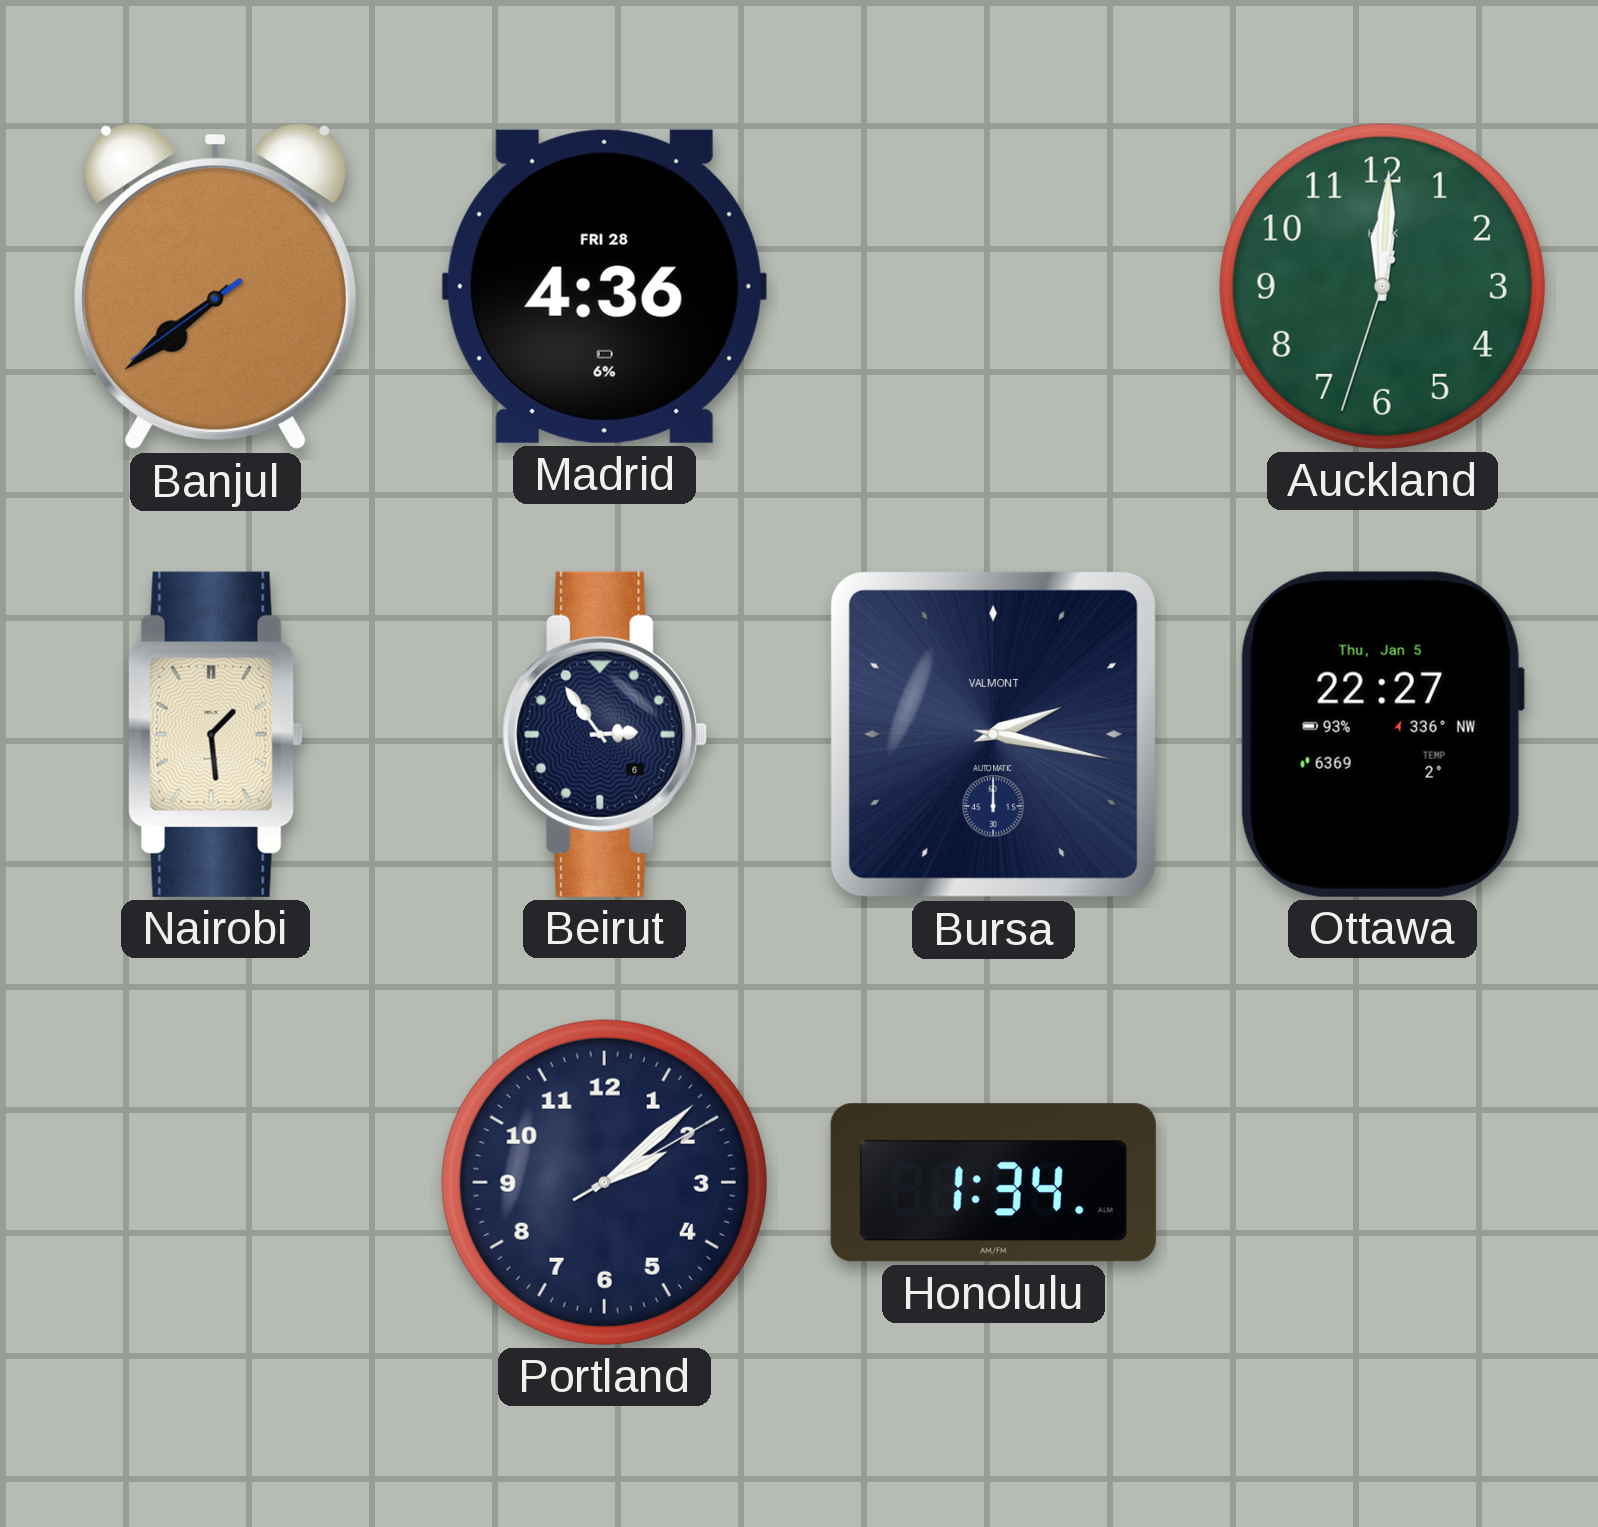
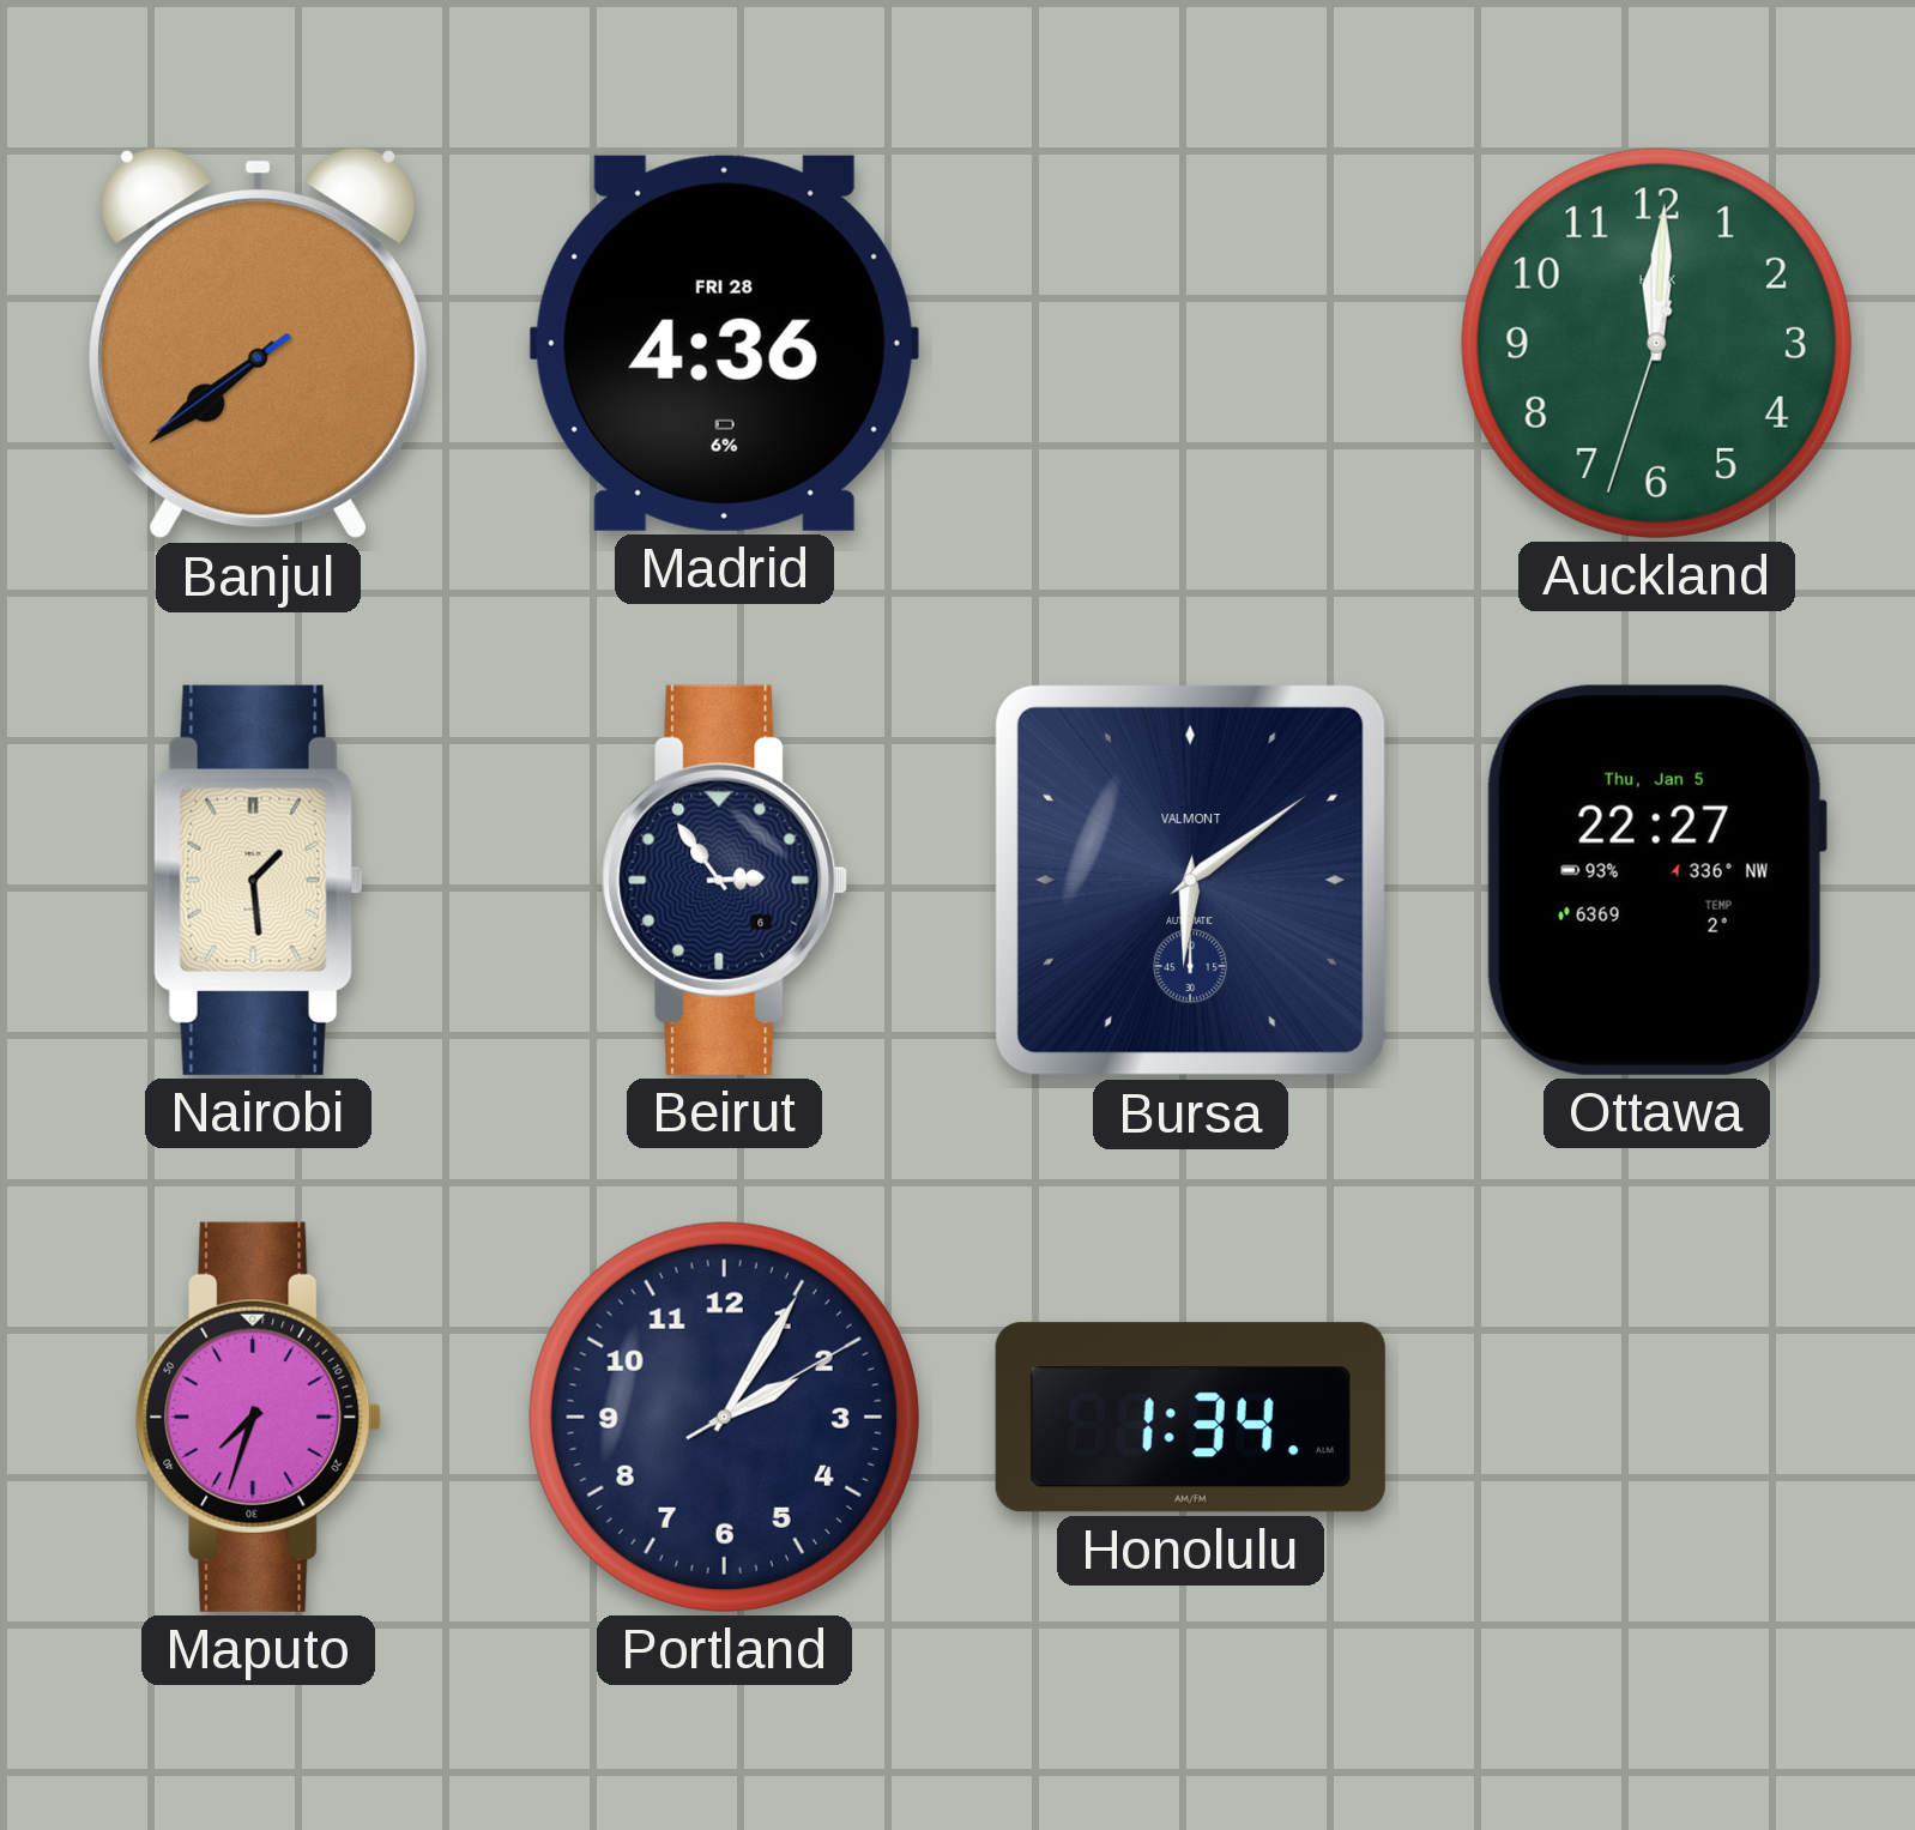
Bursa: 2:17 -> 6:09
Maputo: none -> 7:33
Portland: 2:08 -> 2:05
